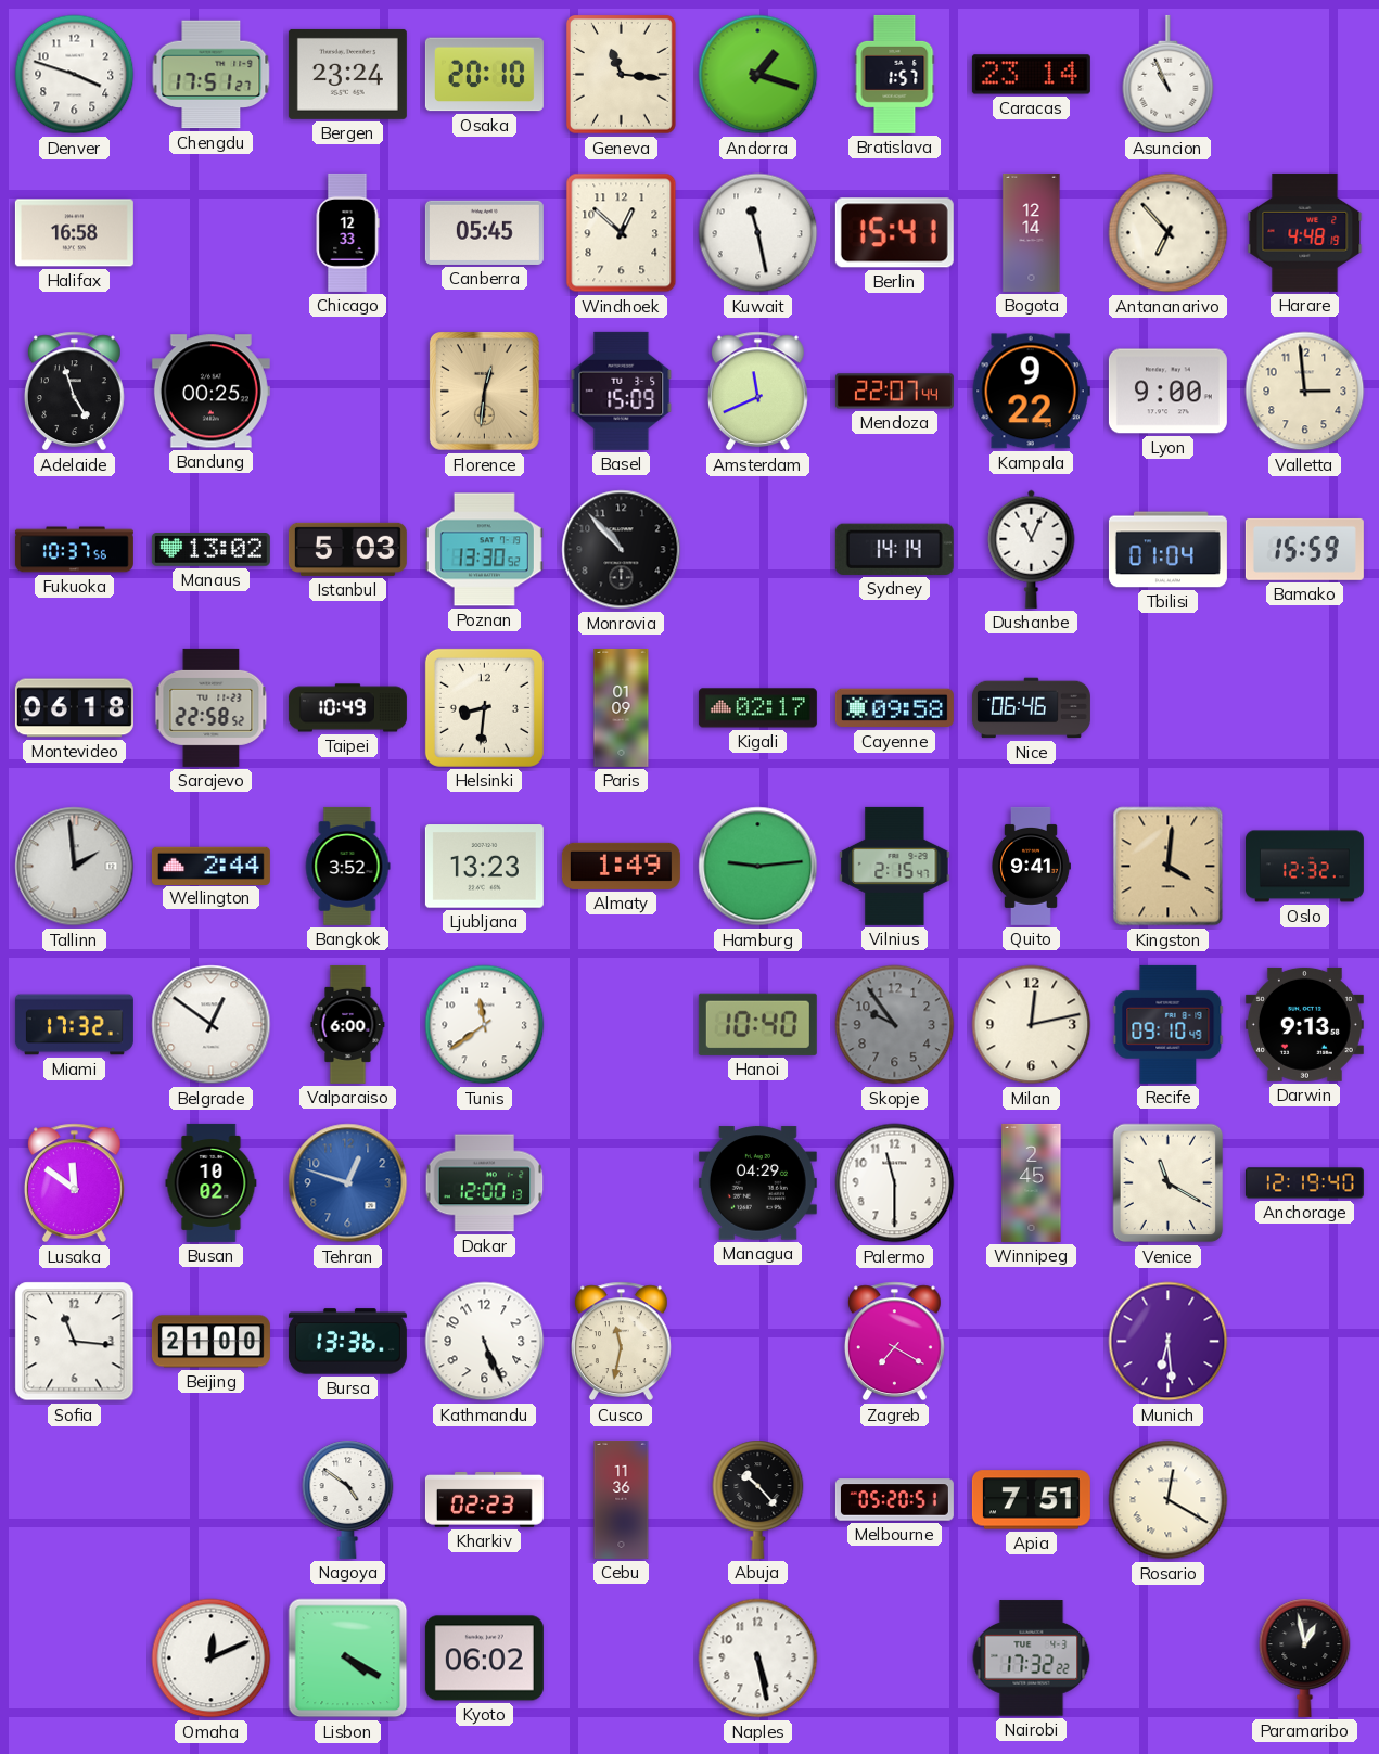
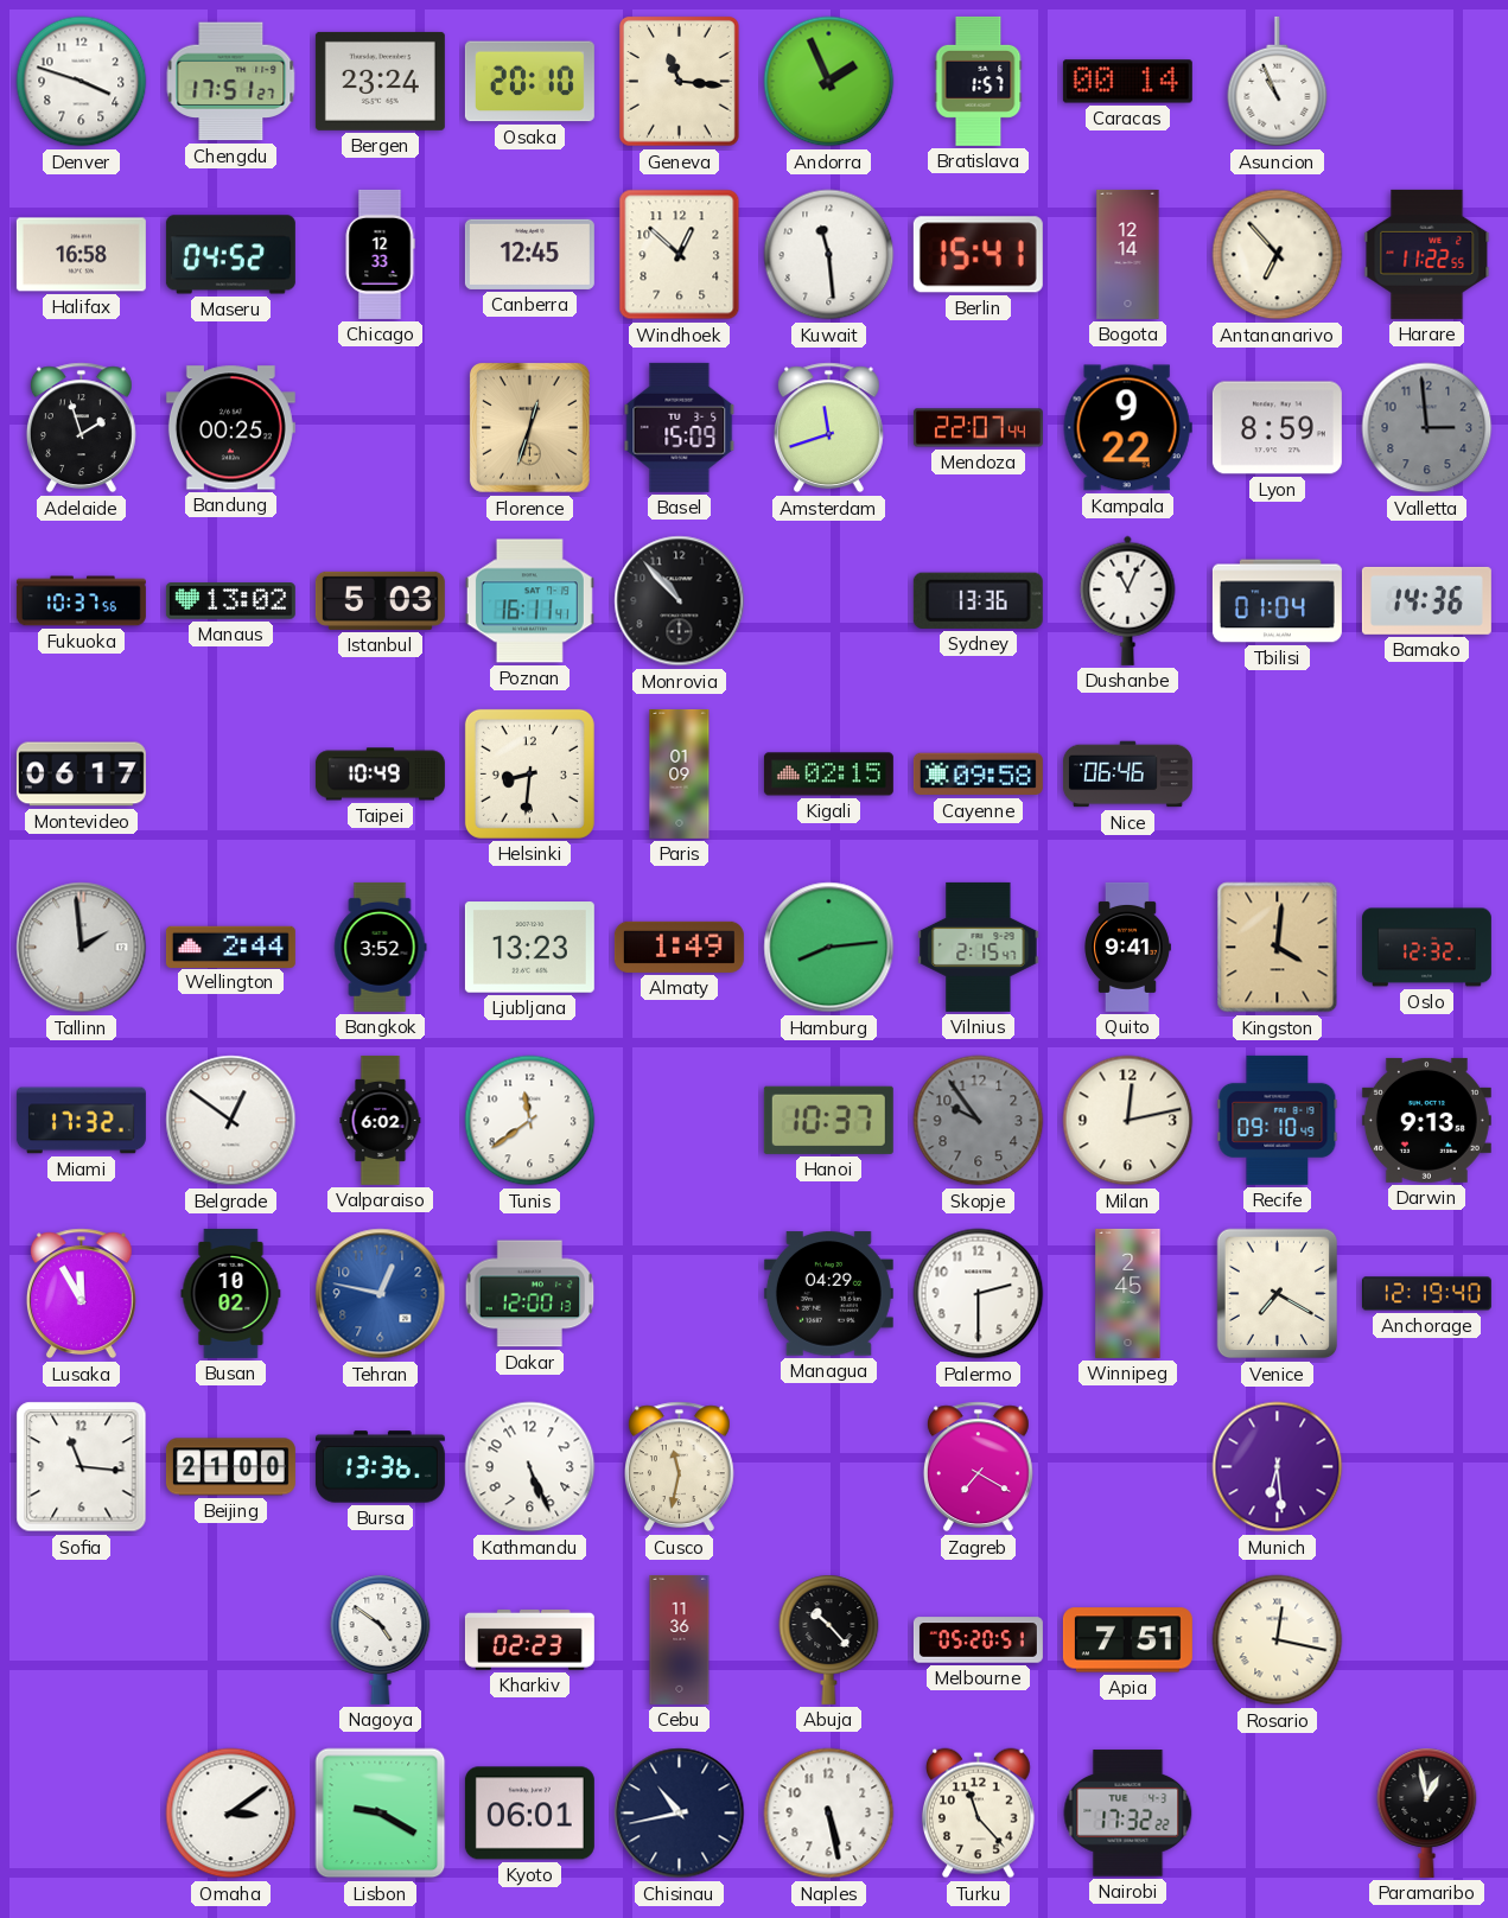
Andorra: 1:18 -> 1:56
Caracas: 23:14 -> 00:14
Maseru: none -> 04:52
Canberra: 05:45 -> 12:45
Kuwait: 11:28 -> 11:29
Harare: 4:48 -> 11:22
Adelaide: 4:57 -> 1:57
Florence: 12:31 -> 12:33
Amsterdam: 11:41 -> 11:42
Lyon: 9:00 -> 8:59
Valletta dial: cream -> grey
Poznan: 13:30 -> 16:11
Sydney: 14:14 -> 13:36
Bamako: 15:59 -> 14:36
Montevideo: 06:18 -> 06:17
Sarajevo: 22:58 -> none
Kigali: 02:17 -> 02:15
Hamburg: 9:14 -> 8:14
Valparaiso: 6:00 -> 6:02
Hanoi: 10:40 -> 10:37
Lusaka: 11:51 -> 11:55
Tehran: 12:48 -> 12:47
Palermo: 11:30 -> 2:30
Venice: 11:20 -> 7:20
Rosario: 12:20 -> 12:17
Omaha: 12:11 -> 3:09
Lisbon: 4:20 -> 9:20
Kyoto: 06:02 -> 06:01
Chisinau: none -> 10:43
Turku: none -> 11:23
